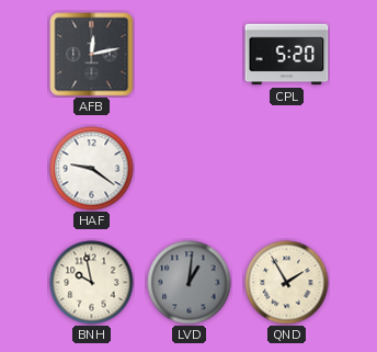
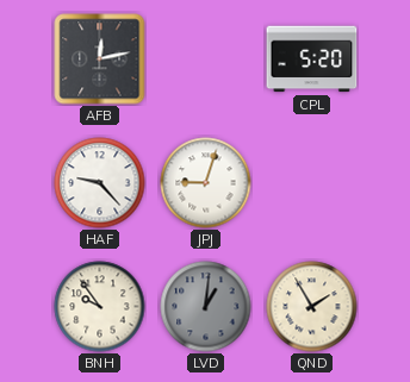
HAF: 9:21 -> 9:23
JPJ: none -> 9:03
BNH: 9:58 -> 9:54
